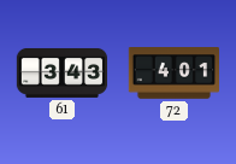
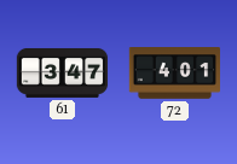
61: 3:43 -> 3:47
